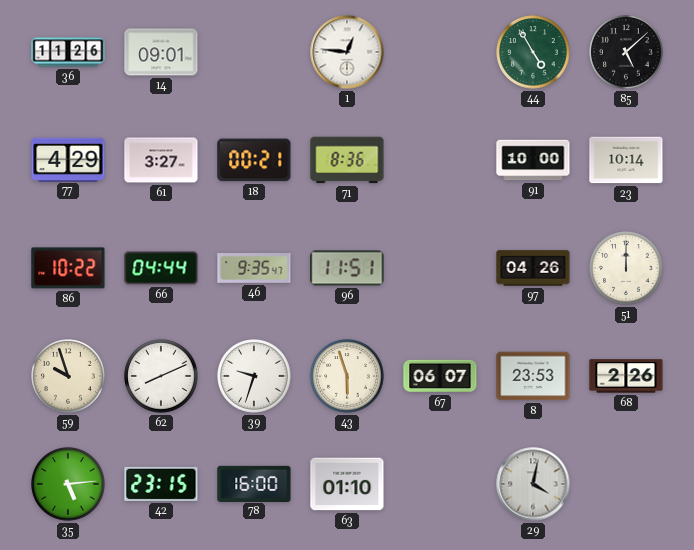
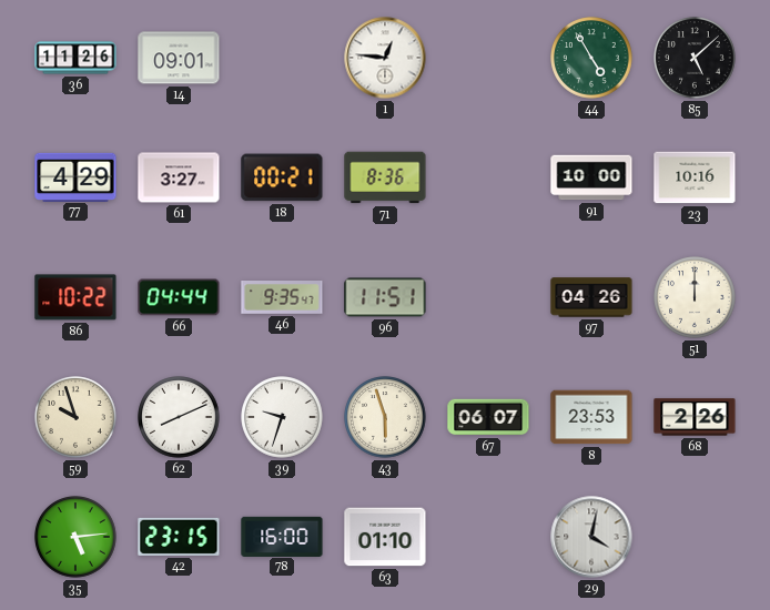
23: 10:14 -> 10:16
